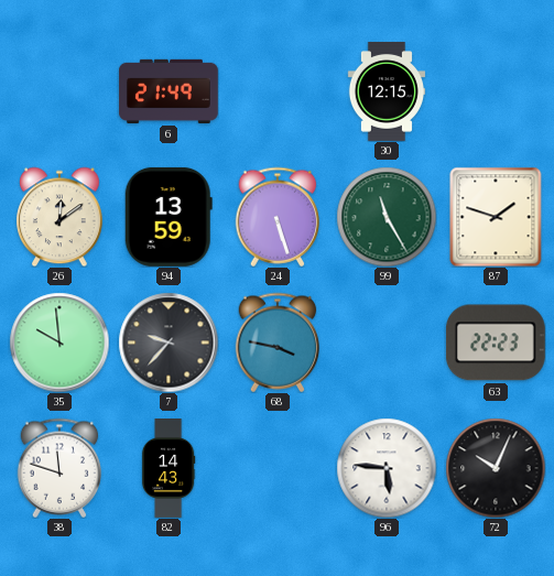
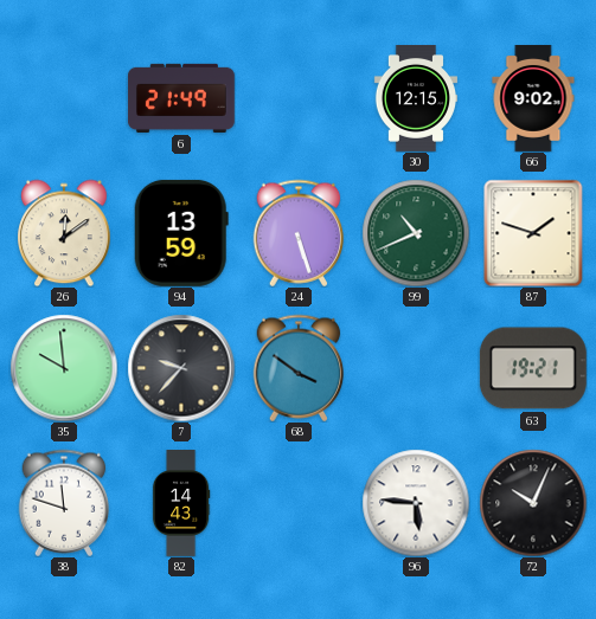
66: none -> 9:02
99: 11:25 -> 10:41
68: 3:47 -> 3:51
63: 22:23 -> 19:21
